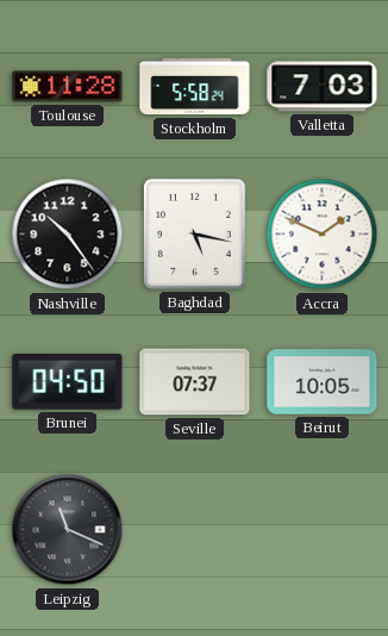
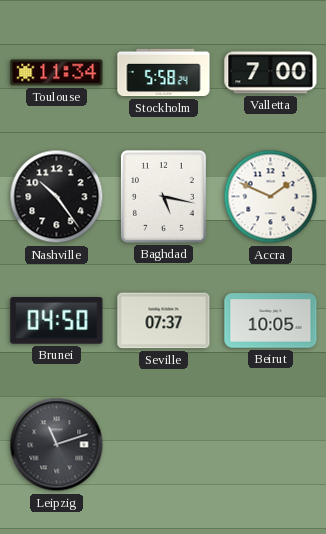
Toulouse: 11:28 -> 11:34
Valletta: 7:03 -> 7:00
Leipzig: 11:19 -> 11:12
